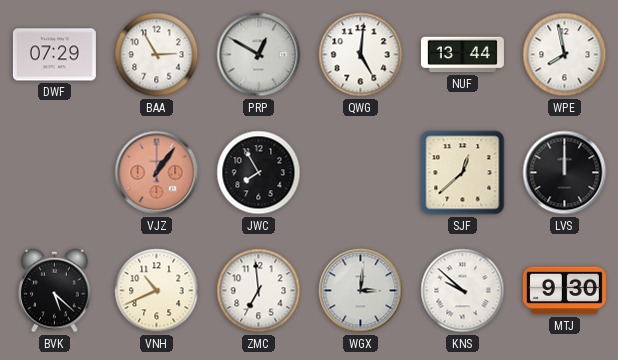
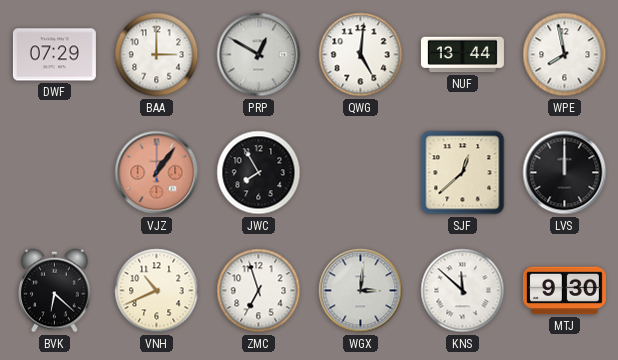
BAA: 2:55 -> 3:00
BVK: 5:22 -> 6:22
ZMC: 6:59 -> 6:57
KNS: 9:52 -> 11:52
